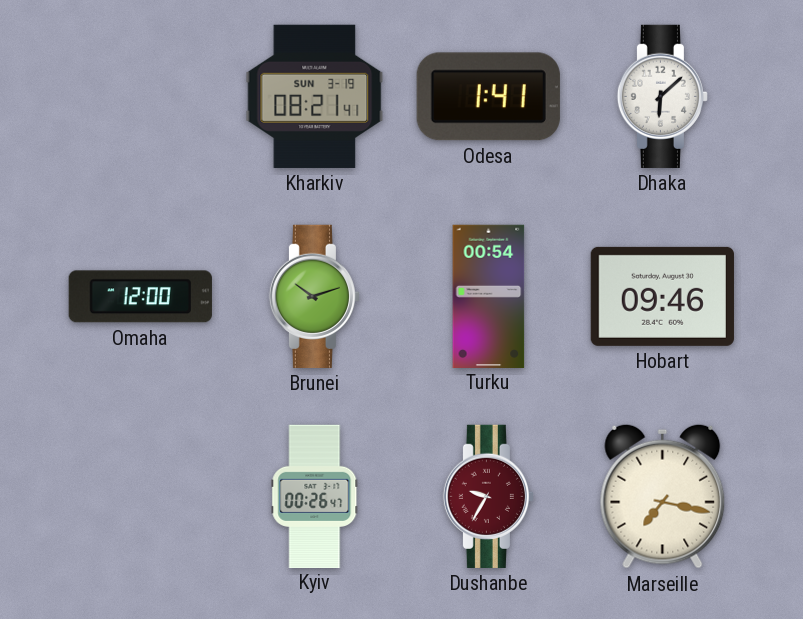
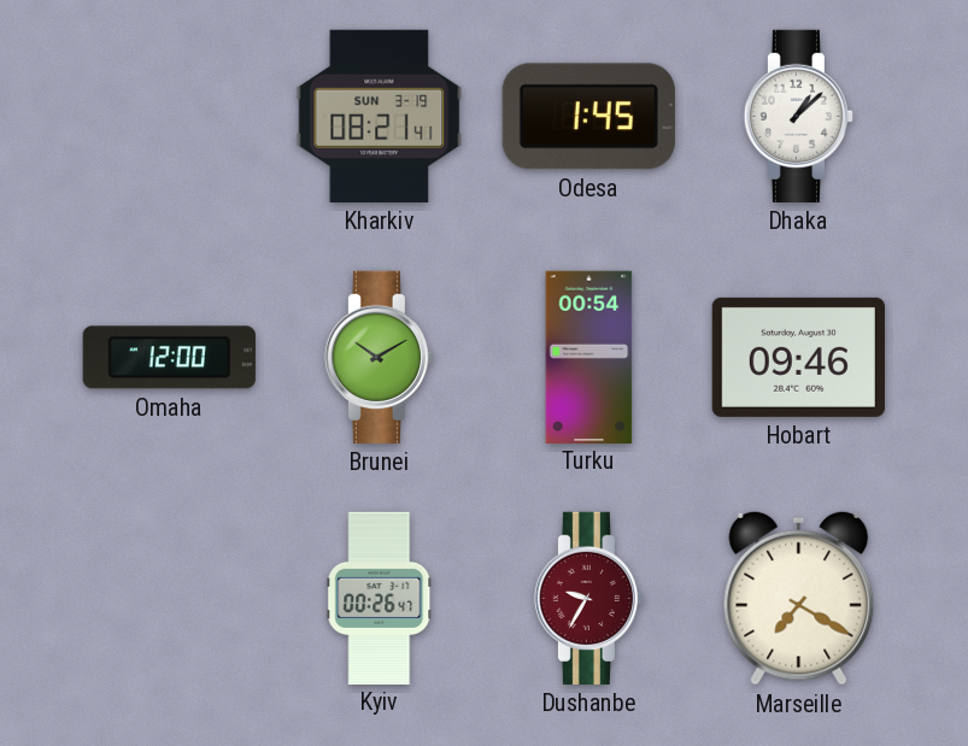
Odesa: 1:41 -> 1:45
Dhaka: 6:08 -> 1:08
Brunei: 10:12 -> 10:10
Marseille: 7:17 -> 7:20
